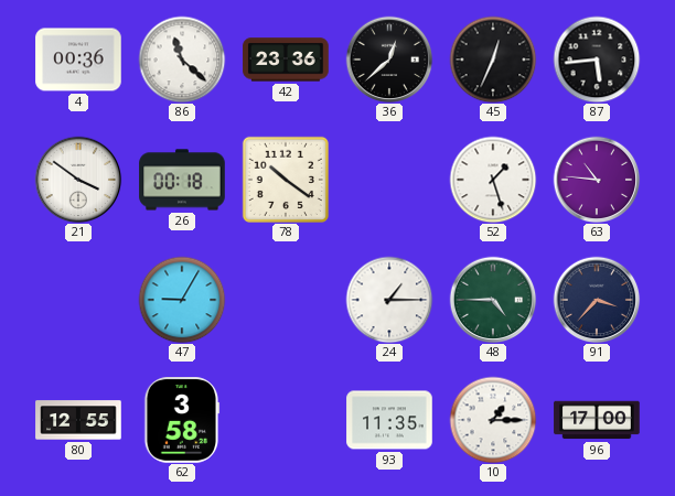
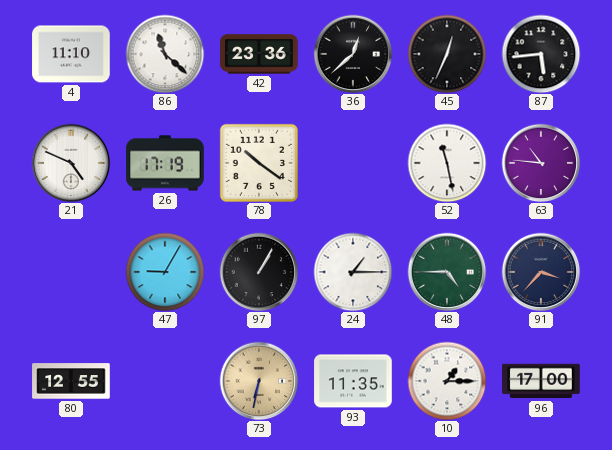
4: 00:36 -> 11:10
21: 3:51 -> 4:49
26: 00:18 -> 17:19
52: 1:27 -> 11:28
97: none -> 1:05
62: 3:58 -> none
73: none -> 6:32
